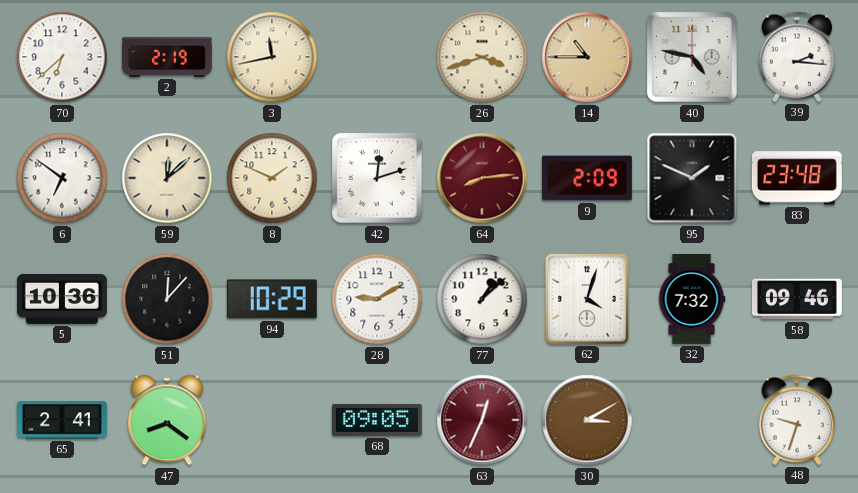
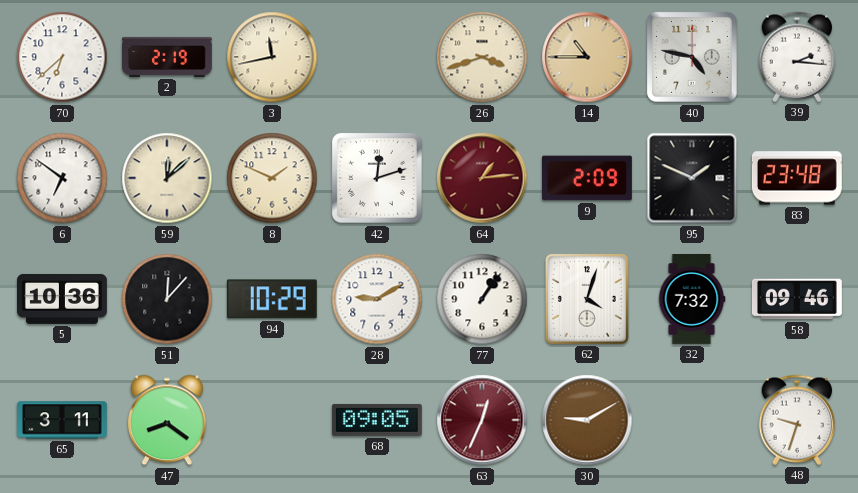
64: 8:14 -> 1:14
77: 1:08 -> 1:06
65: 2:41 -> 3:11
30: 3:10 -> 9:10
